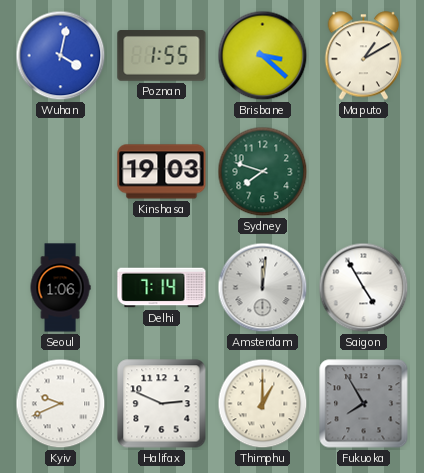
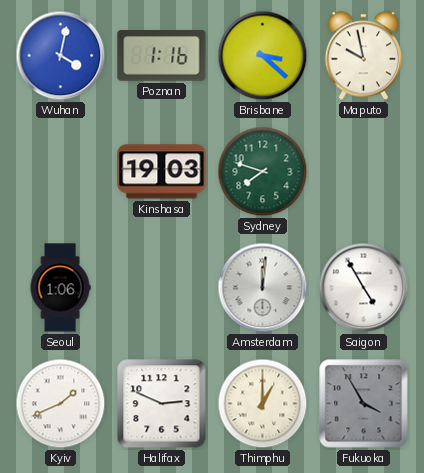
Poznan: 1:55 -> 1:16
Maputo: 1:10 -> 9:58
Delhi: 7:14 -> none
Kyiv: 9:41 -> 1:41
Fukuoka: 7:55 -> 3:55
